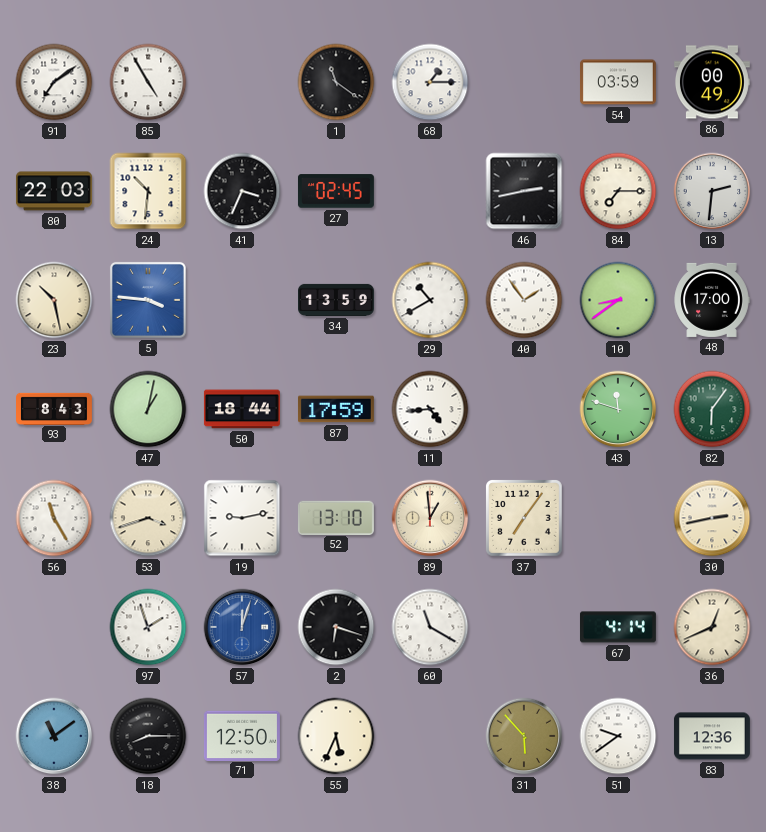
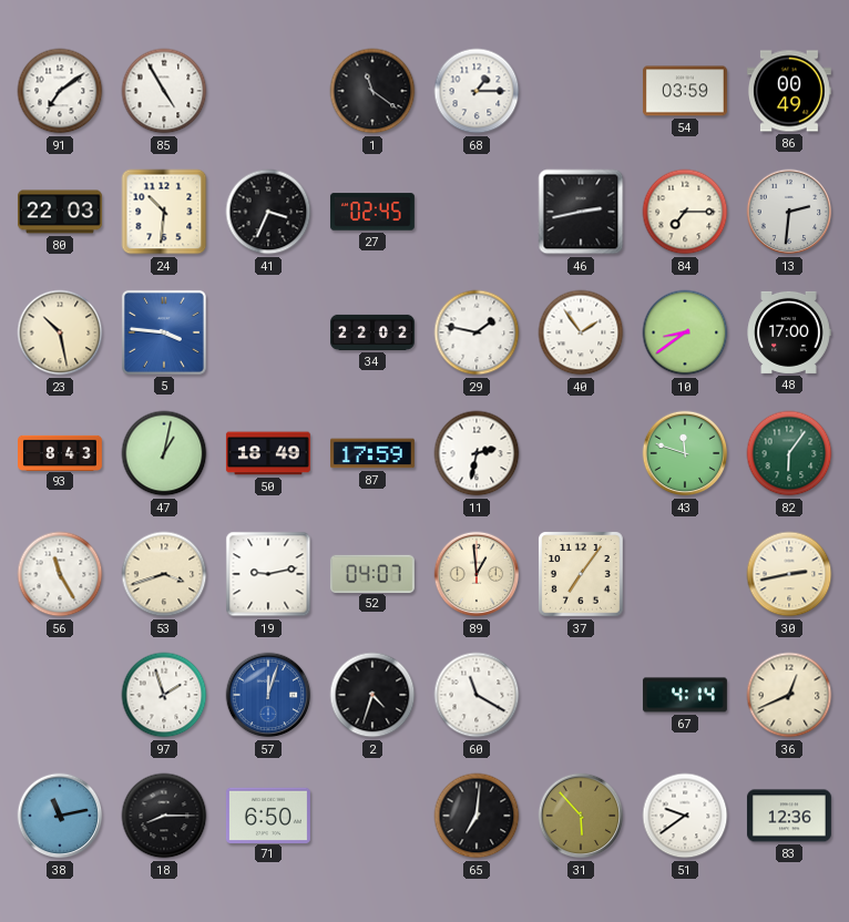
34: 13:59 -> 22:02
29: 10:40 -> 1:47
50: 18:44 -> 18:49
11: 4:44 -> 2:32
52: 13:10 -> 04:07
2: 6:18 -> 4:33
38: 11:09 -> 11:13
71: 12:50 -> 6:50
55: 5:34 -> none
65: none -> 7:01
